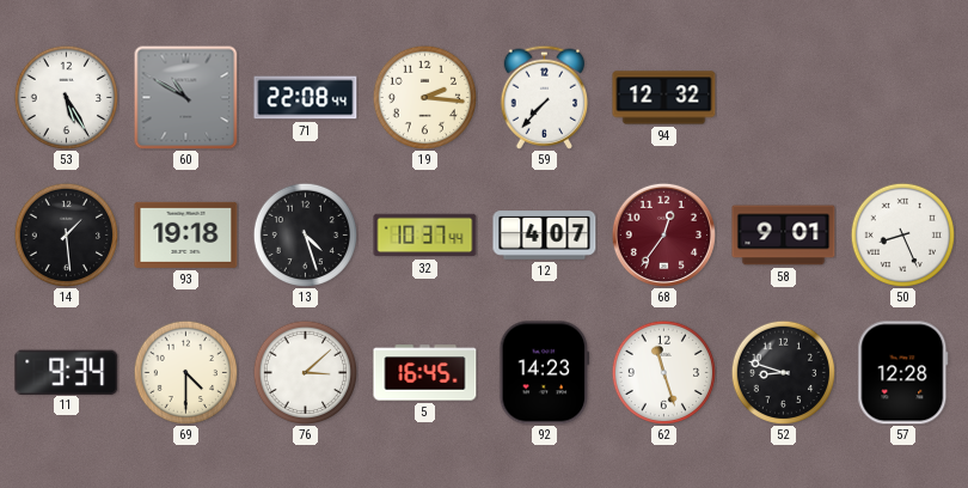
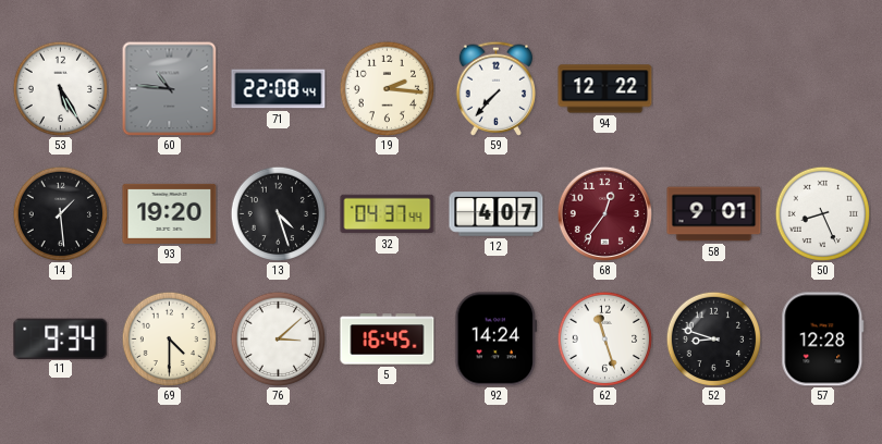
60: 10:50 -> 10:46
94: 12:32 -> 12:22
93: 19:18 -> 19:20
32: 10:37 -> 04:37
92: 14:23 -> 14:24
